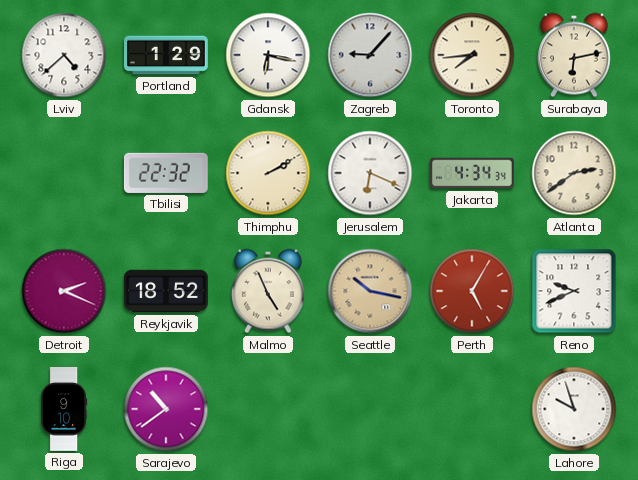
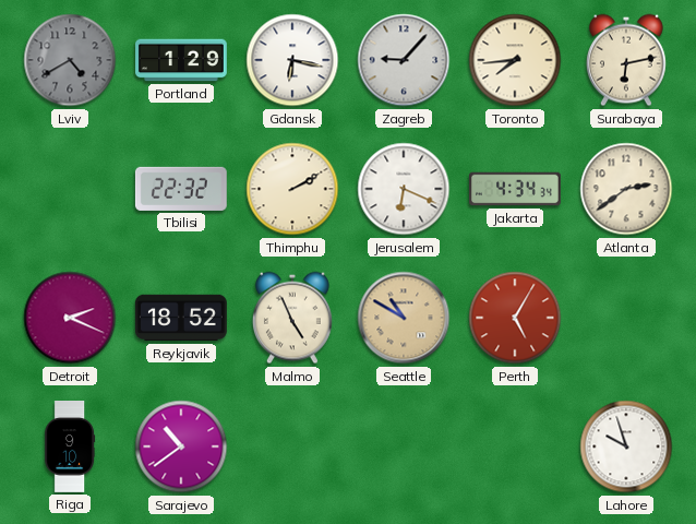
Lviv: 4:38 -> 4:40
Lviv dial: white -> grey
Seattle: 10:17 -> 10:50
Reno: 9:41 -> none
